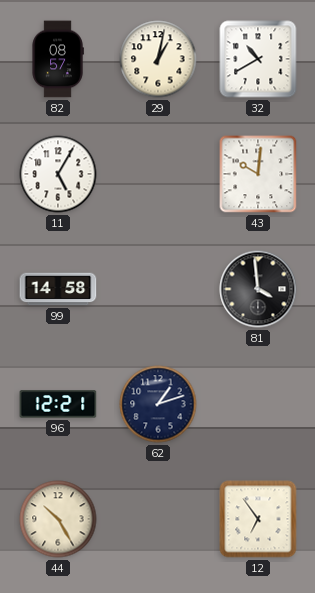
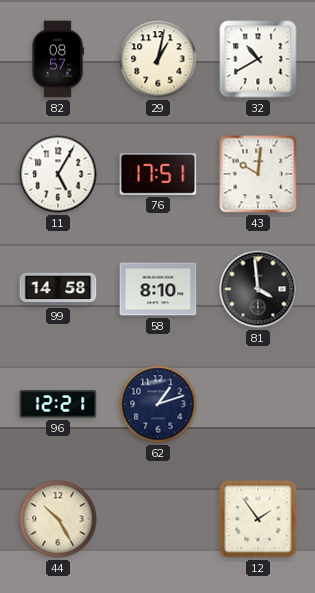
76: none -> 17:51
58: none -> 8:10
12: 6:54 -> 1:54
